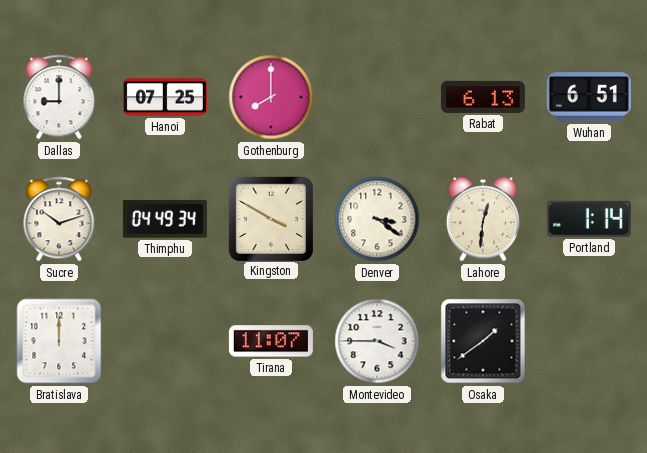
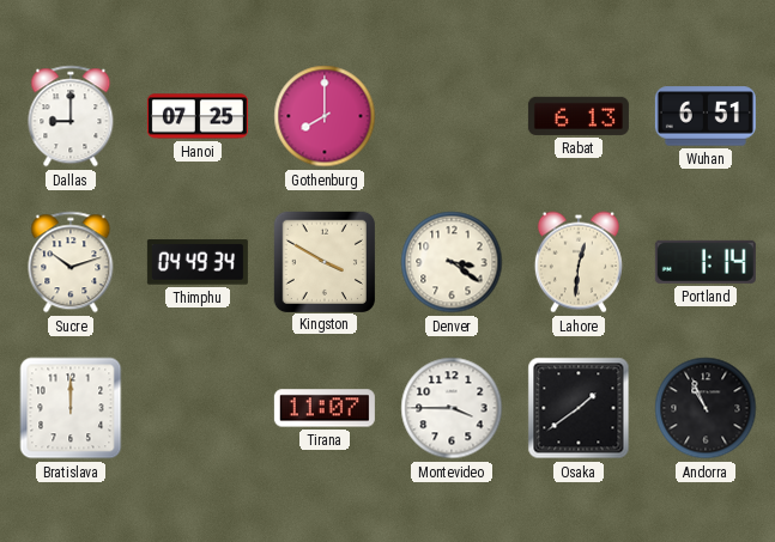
Andorra: none -> 10:56
